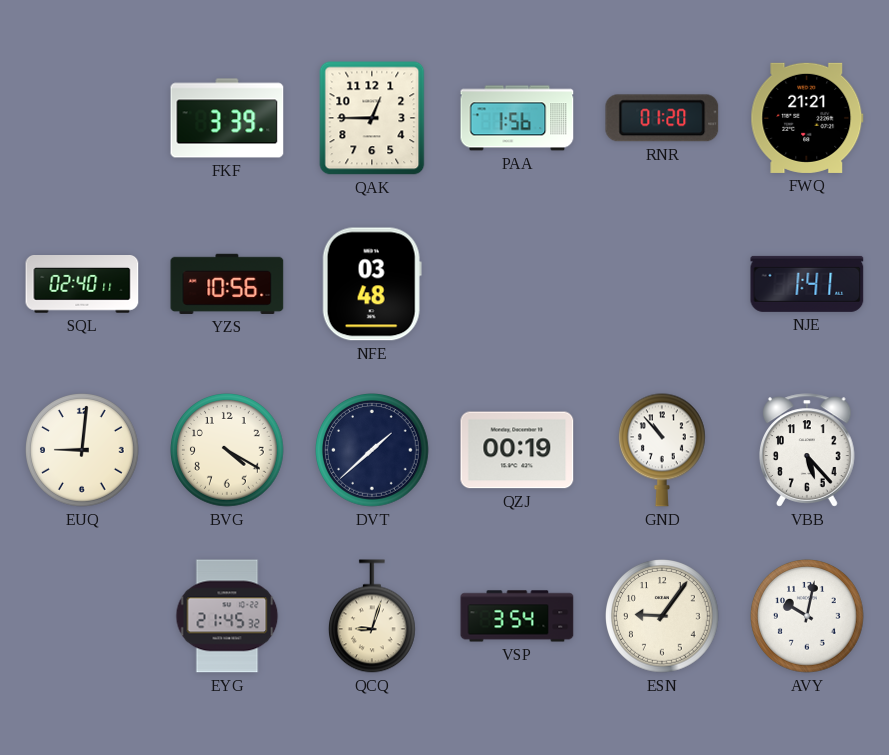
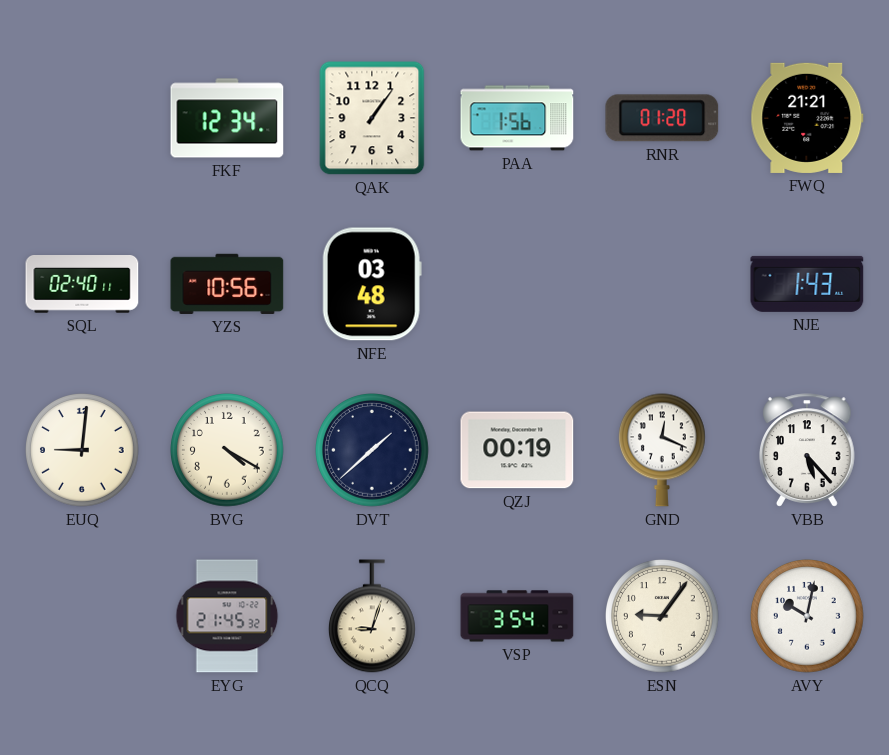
FKF: 3:39 -> 12:34
QAK: 12:45 -> 1:06
NJE: 1:41 -> 1:43
GND: 10:53 -> 12:19
